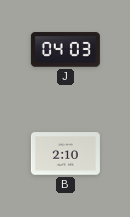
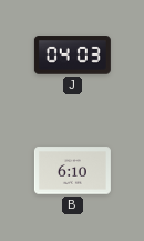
B: 2:10 -> 6:10
